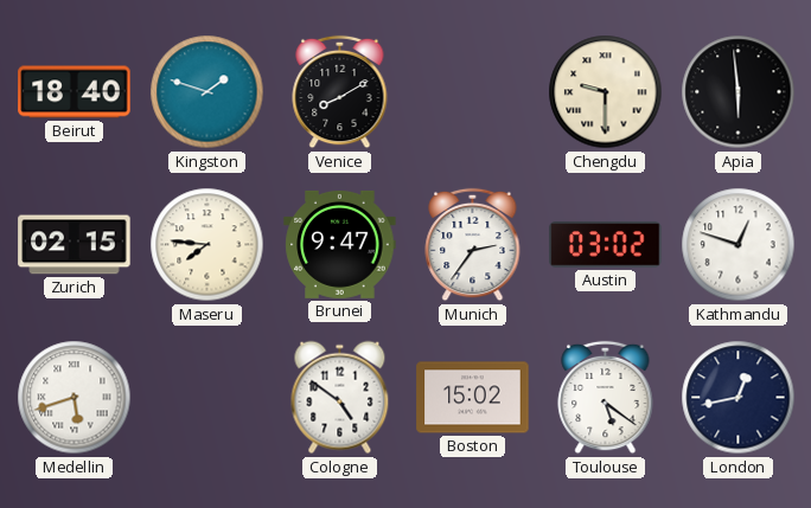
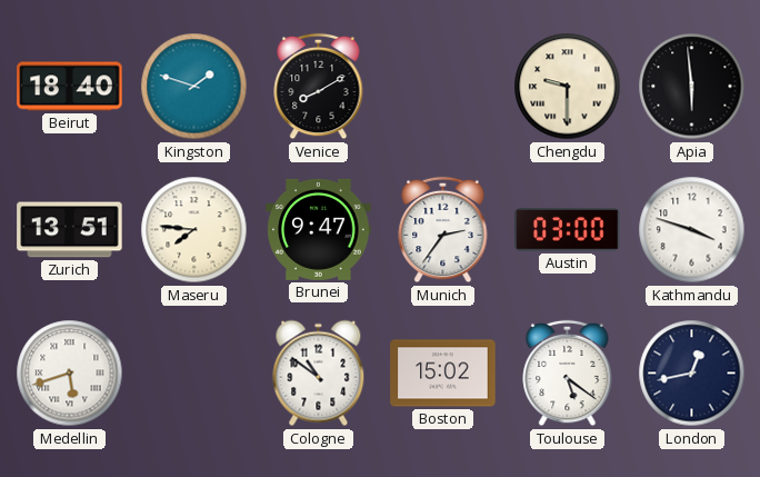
Zurich: 02:15 -> 13:51
Austin: 03:02 -> 03:00
Kathmandu: 12:48 -> 3:48
Cologne: 4:51 -> 10:51
